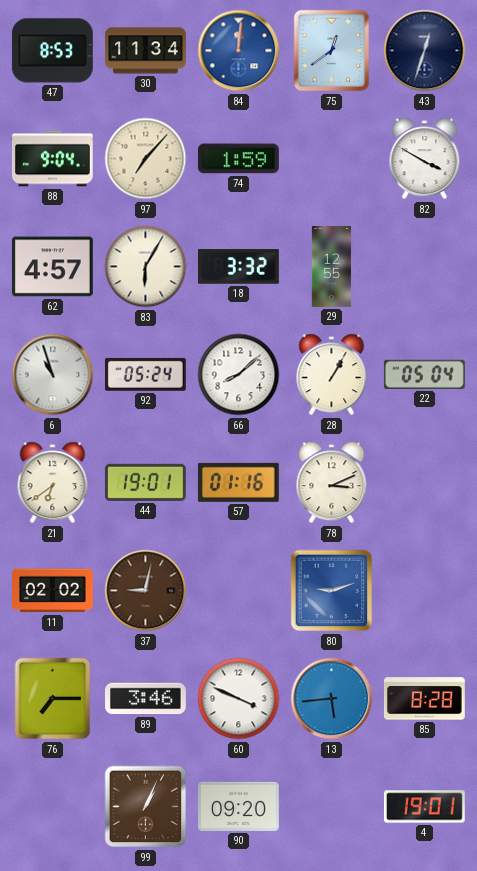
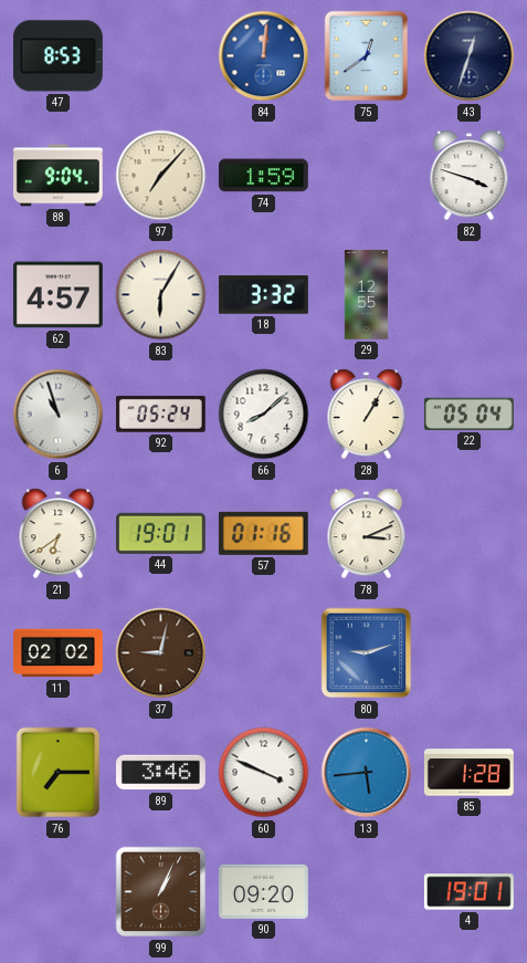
30: 11:34 -> none
82: 3:50 -> 3:48
85: 8:28 -> 1:28
